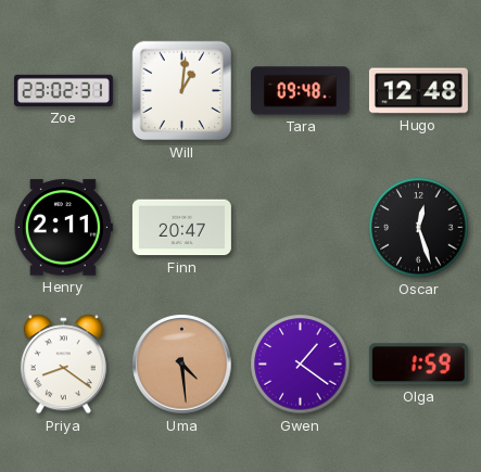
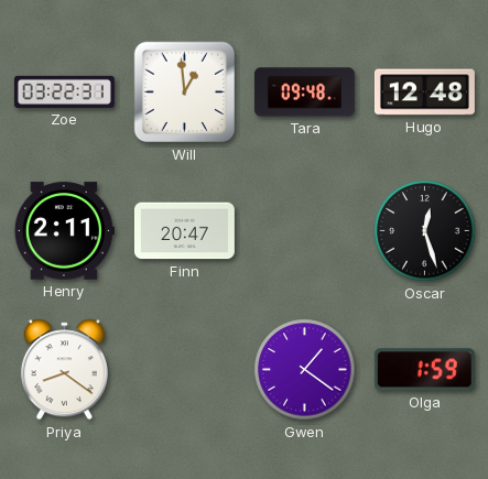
Zoe: 23:02 -> 03:22
Will: 1:01 -> 12:59
Uma: 4:29 -> none
